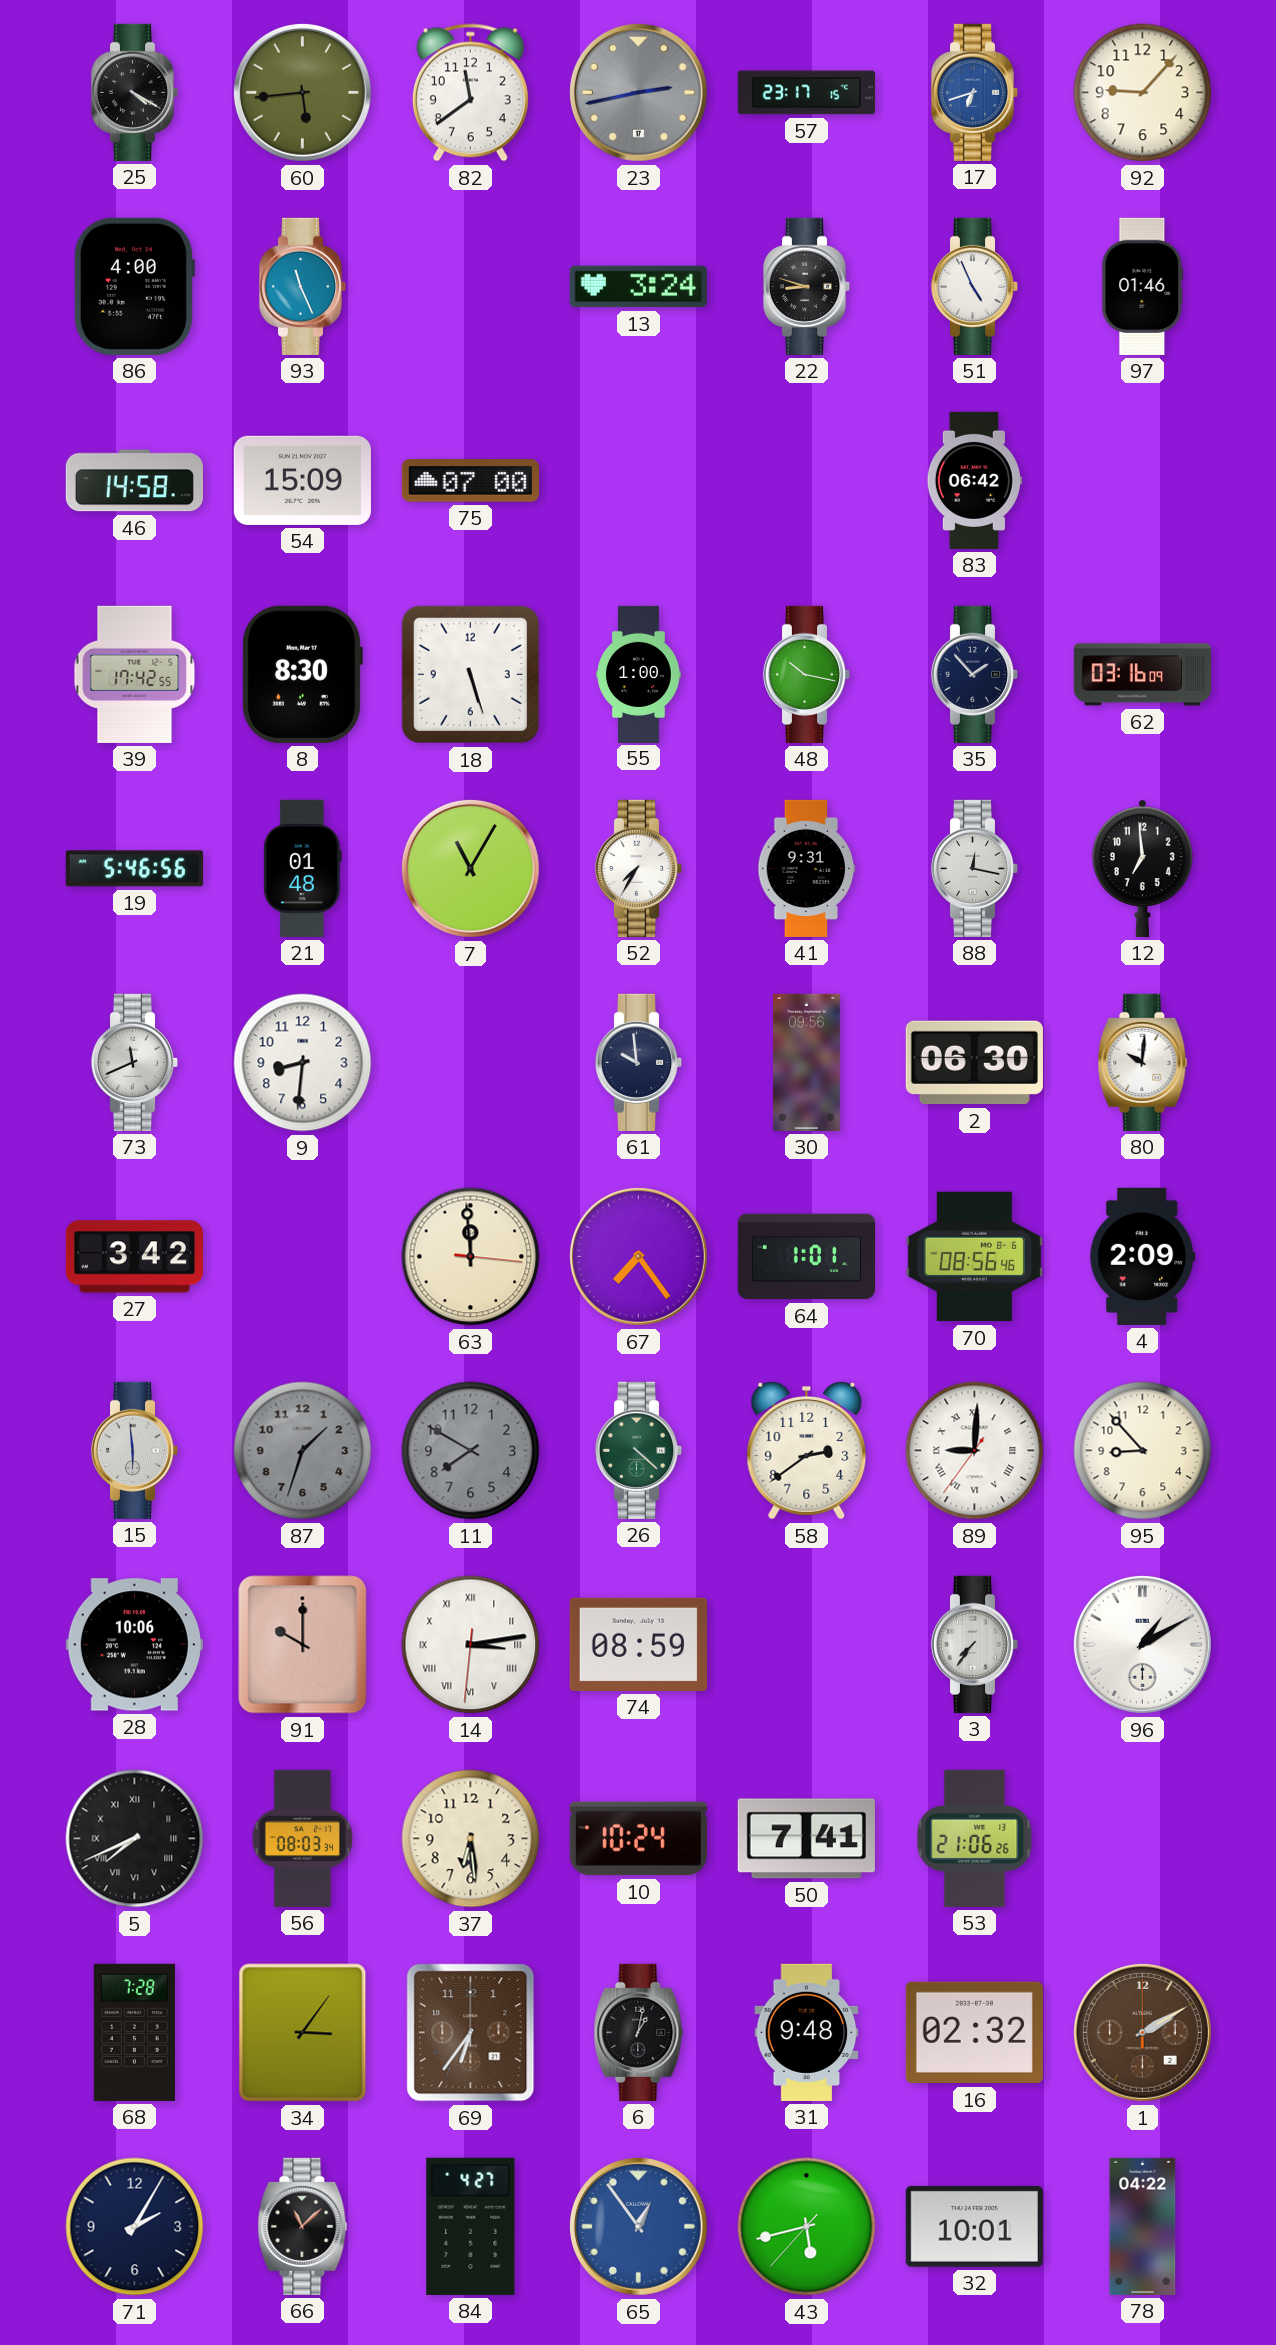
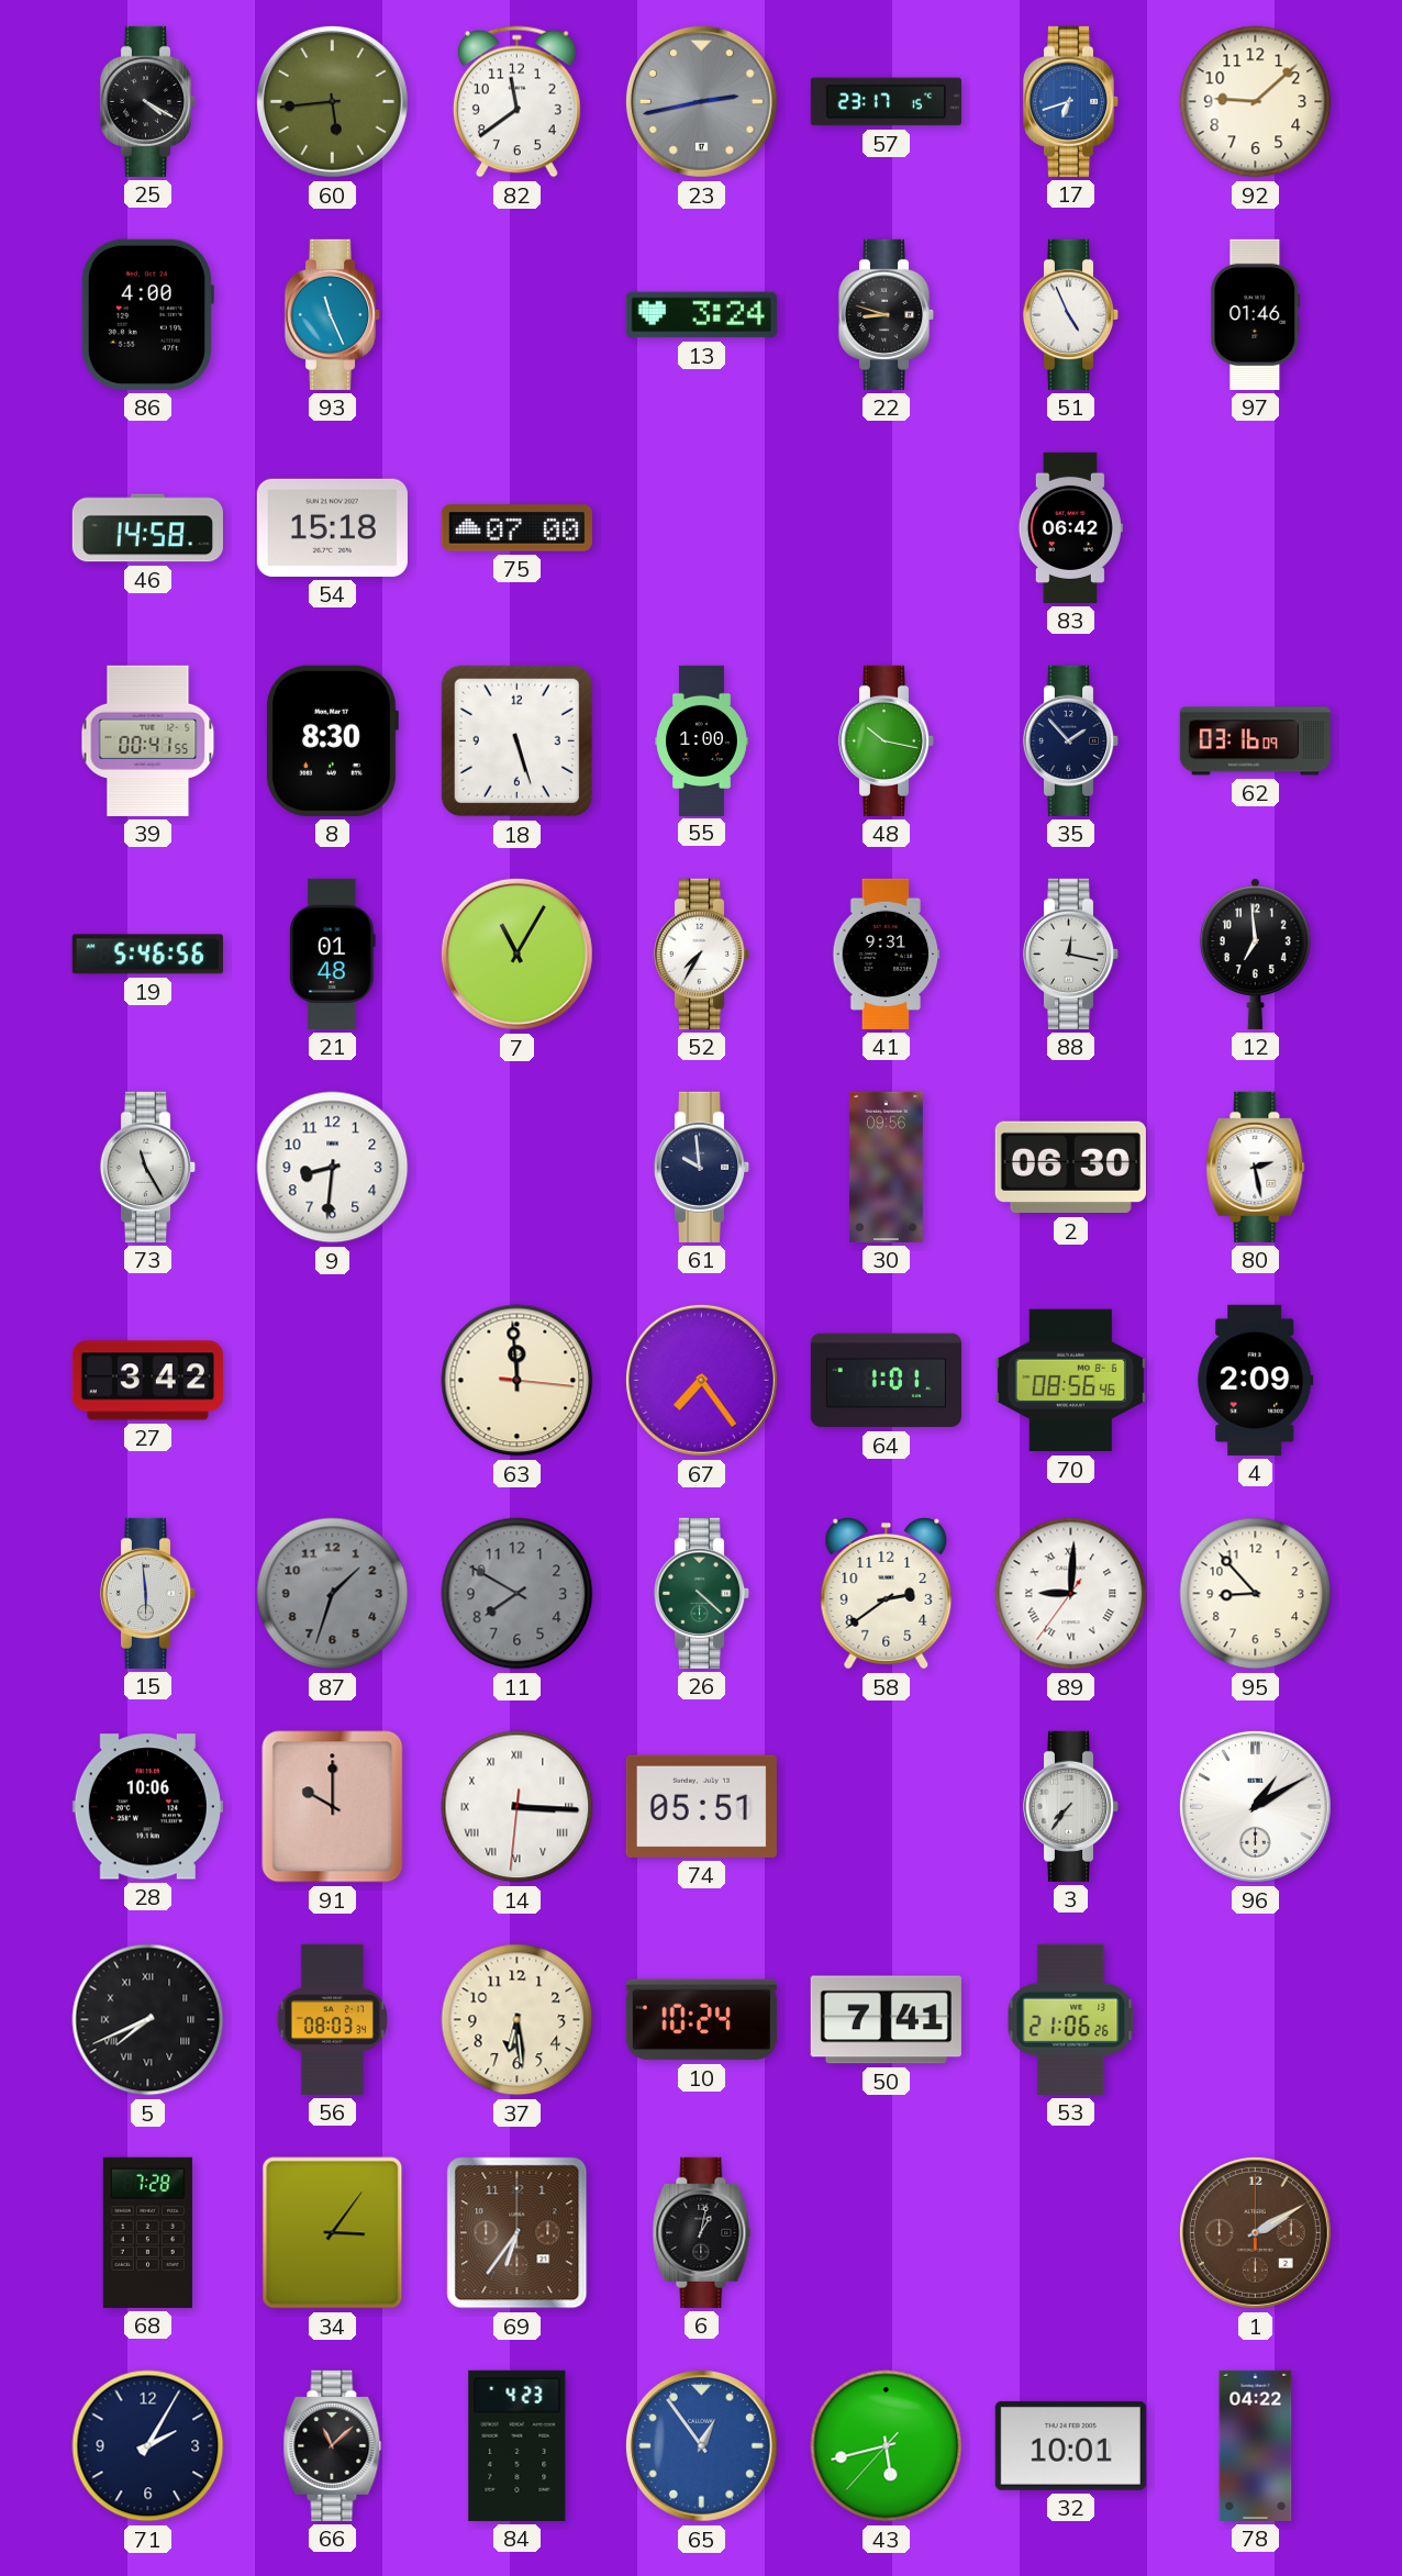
92: 9:07 -> 9:08
54: 15:09 -> 15:18
39: 17:42 -> 00:41
73: 11:41 -> 11:25
80: 10:01 -> 2:28
14: 3:13 -> 3:15
74: 08:59 -> 05:51
31: 9:48 -> none
16: 02:32 -> none
84: 4:27 -> 4:23
